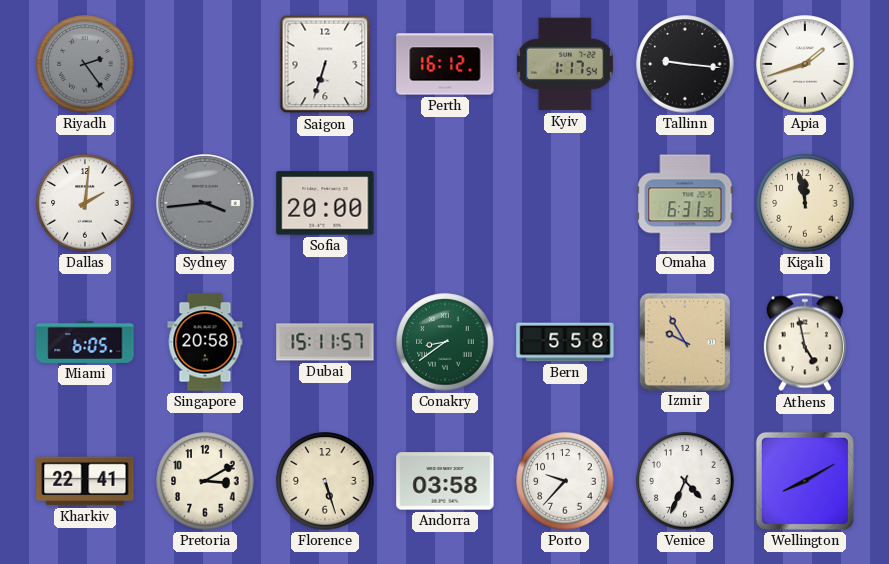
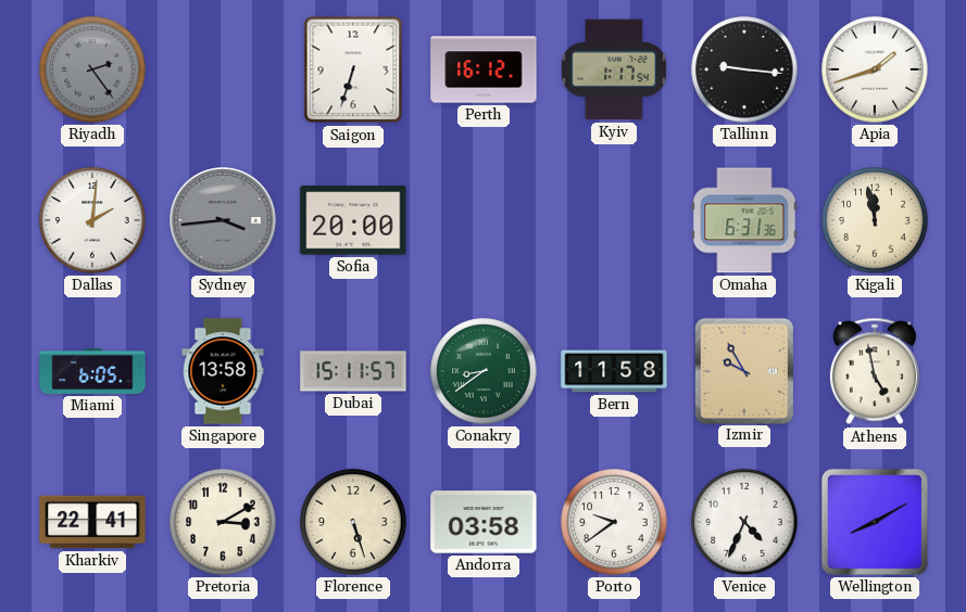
Singapore: 20:58 -> 13:58
Bern: 5:58 -> 11:58
Porto: 9:37 -> 9:39
